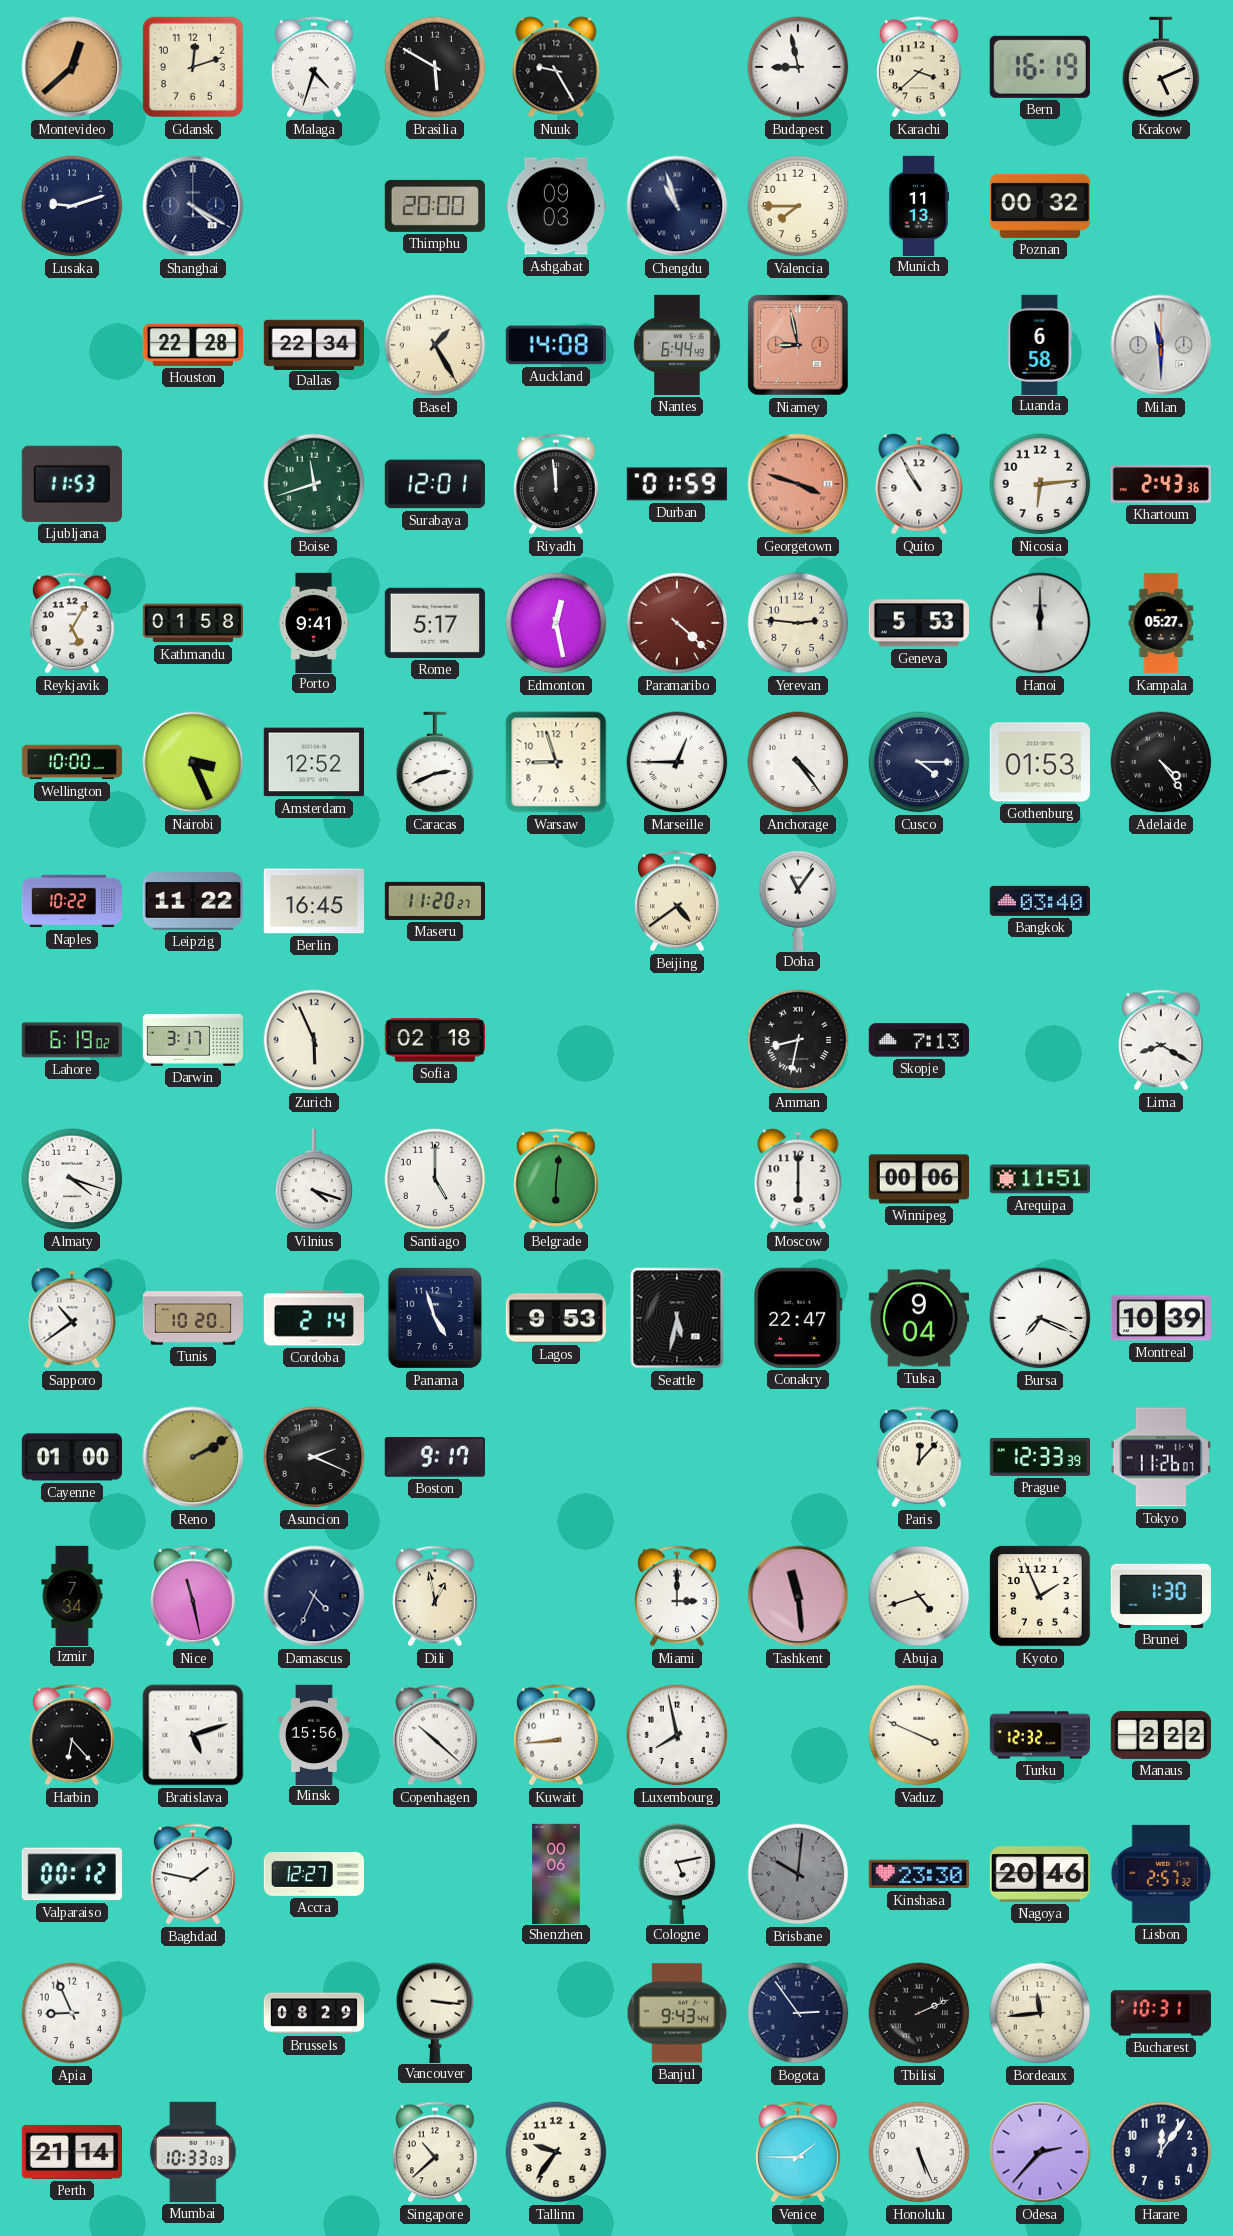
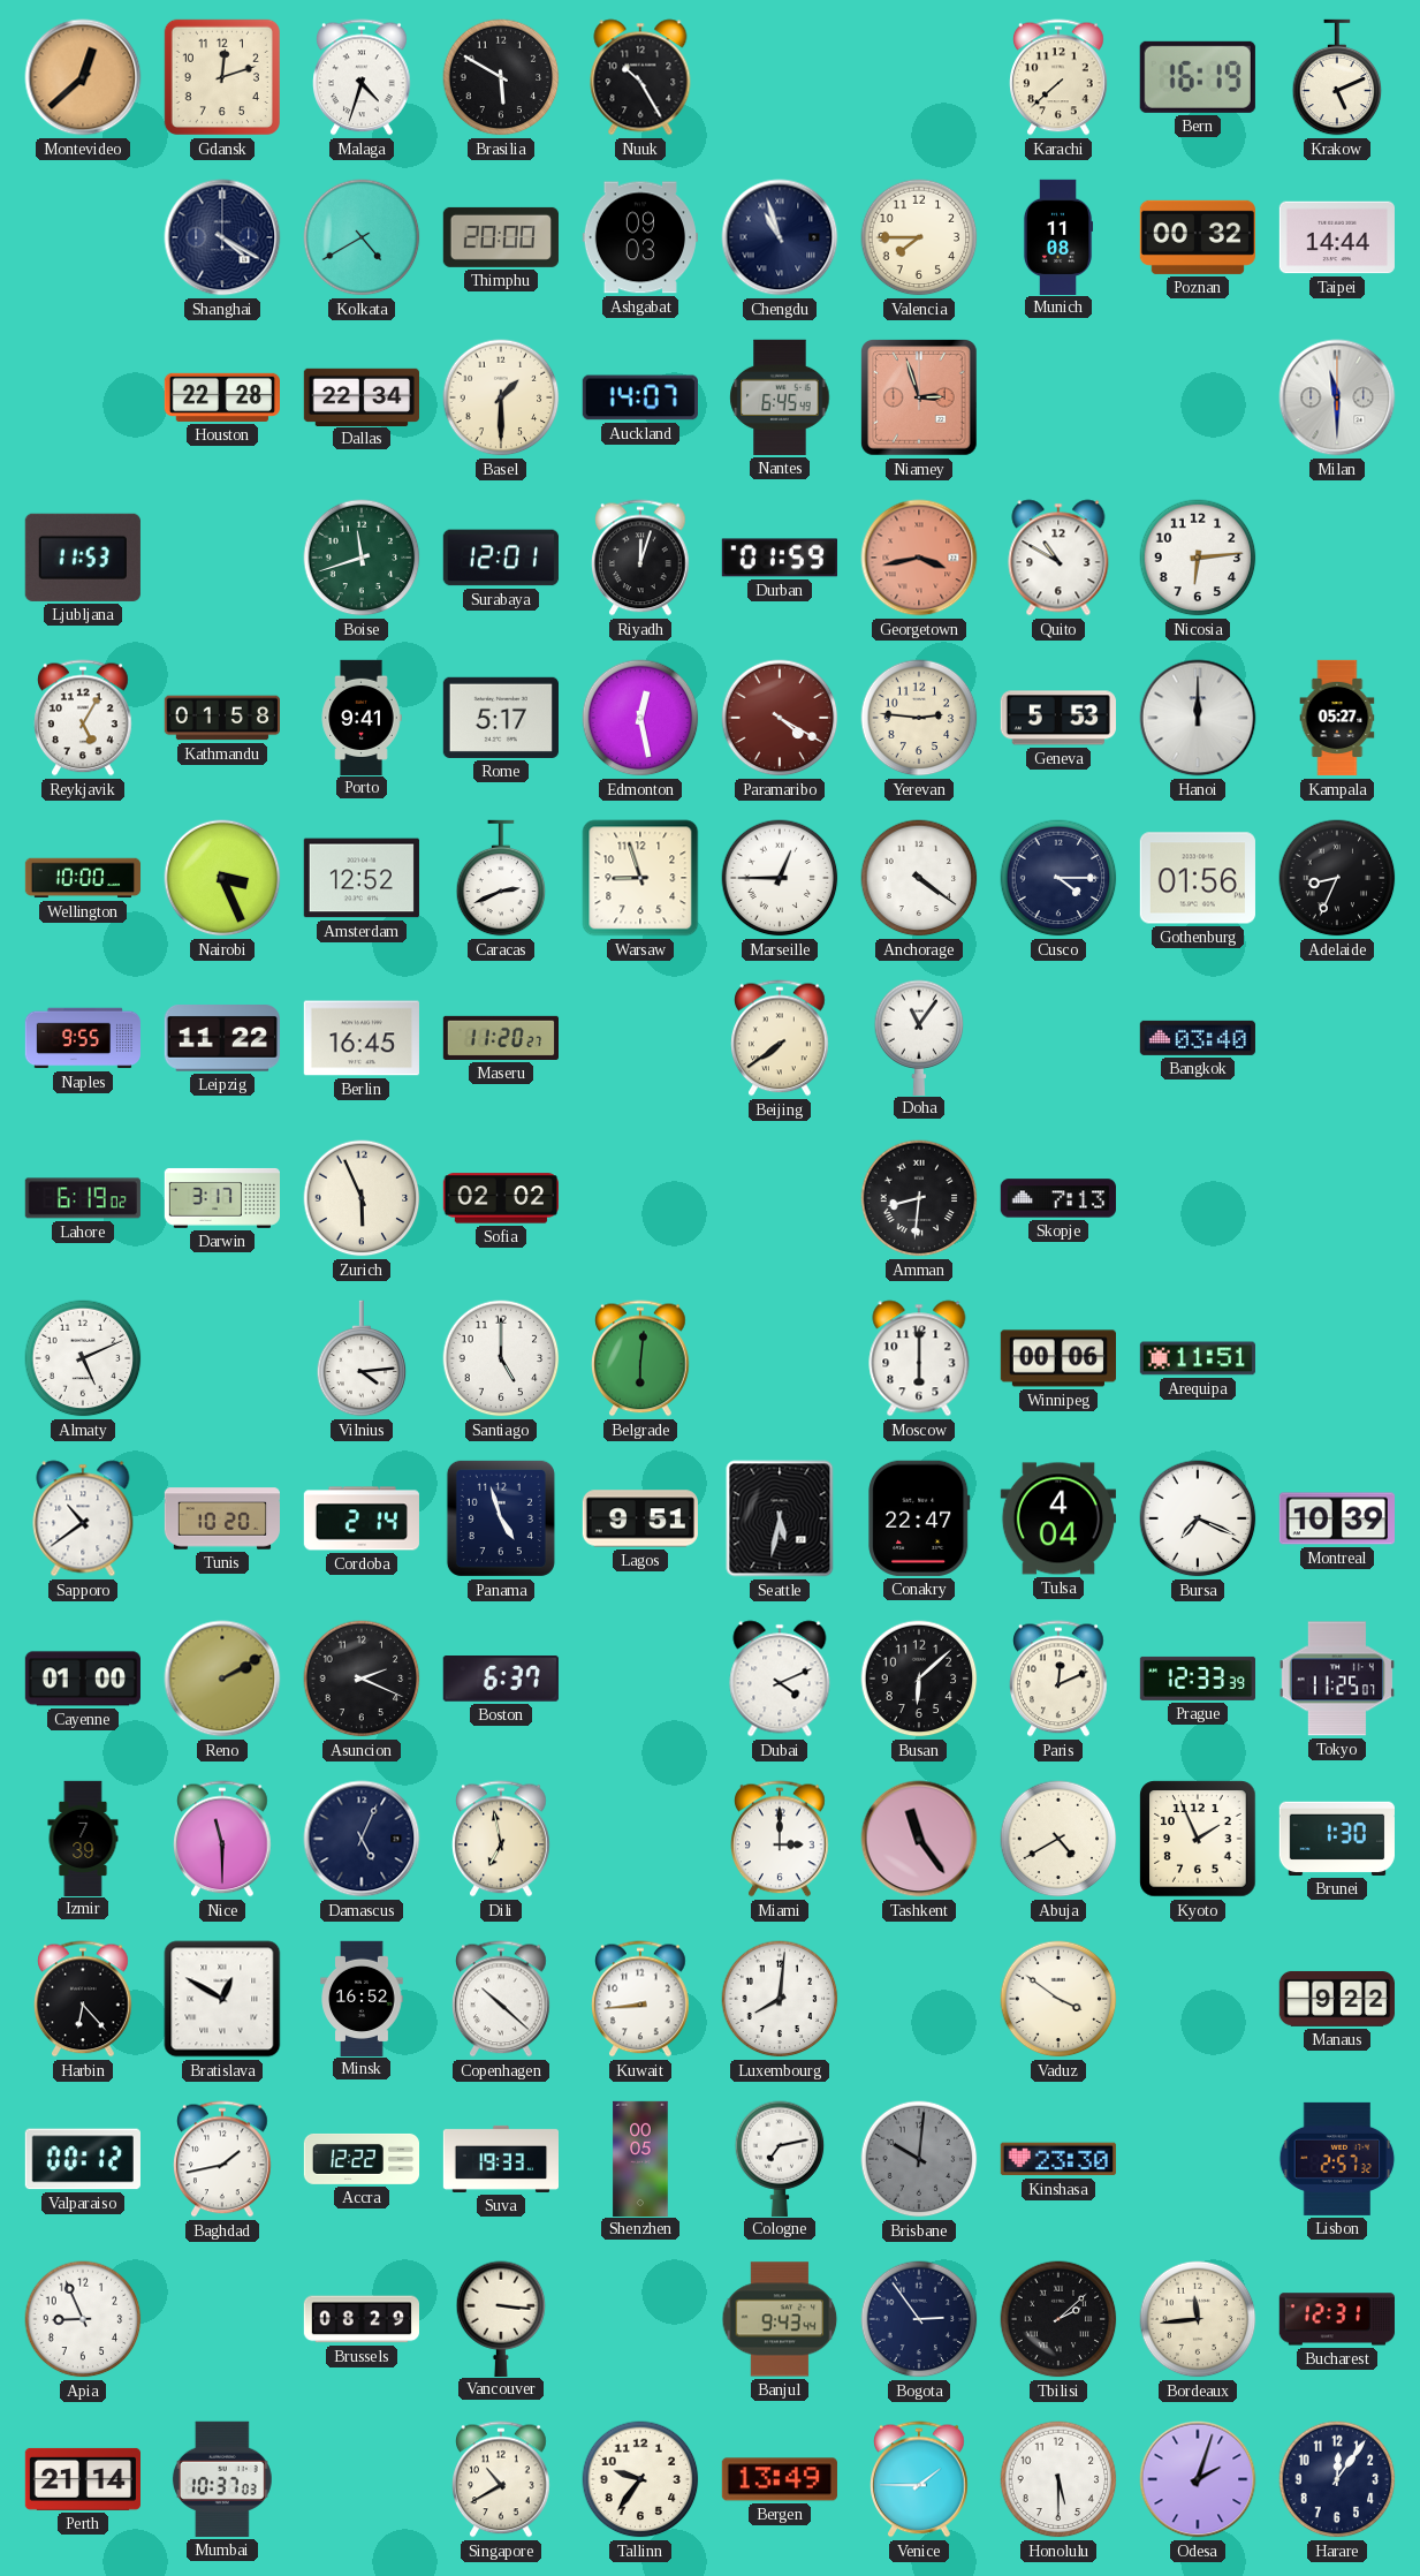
Nuuk: 9:25 -> 10:25
Budapest: 8:58 -> none
Karachi: 3:38 -> 7:38
Lusaka: 9:12 -> none
Kolkata: none -> 4:40
Munich: 11:13 -> 11:08
Taipei: none -> 14:44
Basel: 1:25 -> 1:30
Auckland: 14:08 -> 14:07
Nantes: 6:44 -> 6:45
Niamey: 8:58 -> 2:57
Luanda: 6:58 -> none
Riyadh: 11:59 -> 12:03
Georgetown: 3:48 -> 3:43
Quito: 10:55 -> 10:50
Khartoum: 2:43 -> none
Paramaribo: 4:22 -> 4:20
Anchorage: 4:24 -> 4:21
Gothenburg: 01:53 -> 01:56
Adelaide: 4:24 -> 8:34
Naples: 10:22 -> 9:55
Beijing: 4:39 -> 7:39
Sofia: 02:18 -> 02:02
Amman: 8:32 -> 8:31
Lima: 8:20 -> none
Almaty: 4:18 -> 5:11
Vilnius: 4:18 -> 4:14
Lagos: 9:53 -> 9:51
Tulsa: 9:04 -> 4:04
Boston: 9:17 -> 6:37
Dubai: none -> 4:11
Busan: none -> 6:08
Paris: 12:07 -> 12:11
Tokyo: 11:26 -> 11:25
Izmir: 7:34 -> 7:39
Nice: 11:28 -> 11:30
Damascus: 4:34 -> 5:04
Dili: 12:58 -> 6:58
Tashkent: 11:29 -> 11:24
Abuja: 4:42 -> 4:40
Bratislava: 5:12 -> 12:50
Minsk: 15:56 -> 16:52
Luxembourg: 7:58 -> 8:01
Vaduz: 3:49 -> 3:51
Turku: 12:32 -> none
Manaus: 2:22 -> 9:22
Baghdad: 1:47 -> 1:43
Accra: 12:27 -> 12:22
Suva: none -> 19:33
Shenzhen: 00:06 -> 00:05
Cologne: 5:13 -> 7:13
Nagoya: 20:46 -> none
Tbilisi: 2:11 -> 2:08
Bucharest: 10:31 -> 12:31
Mumbai: 10:33 -> 10:37
Singapore: 10:38 -> 10:40
Bergen: none -> 13:49
Honolulu: 5:26 -> 5:30
Odesa: 2:37 -> 2:03
